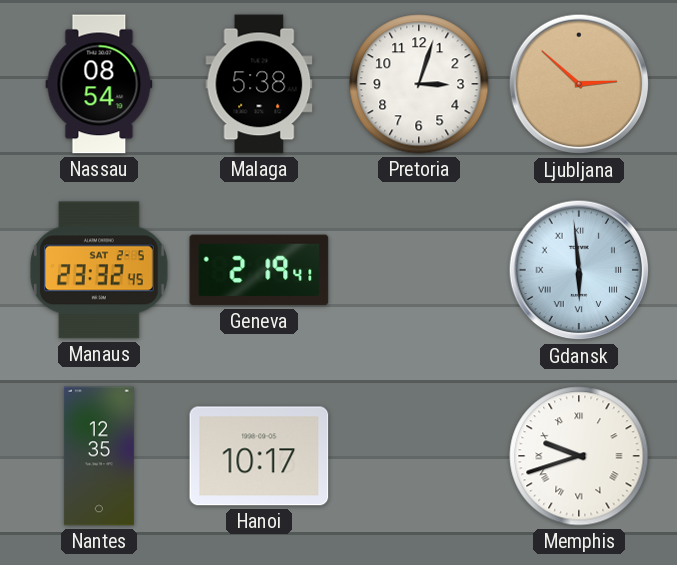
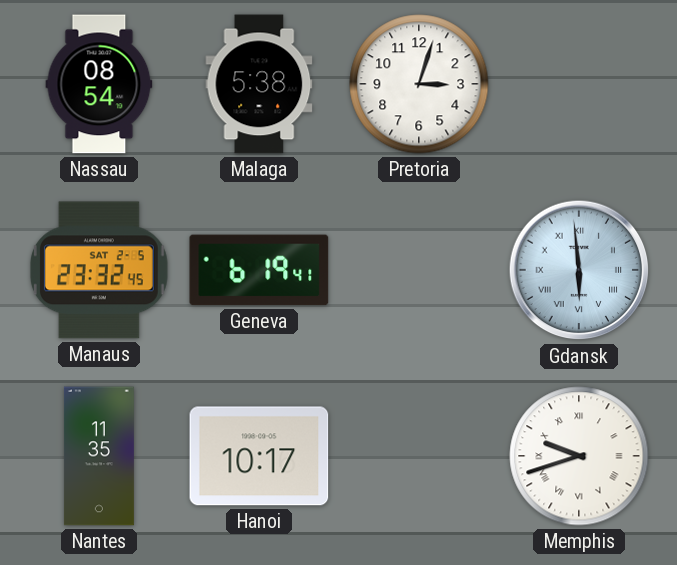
Ljubljana: 2:52 -> none
Geneva: 2:19 -> 6:19
Nantes: 12:35 -> 11:35
